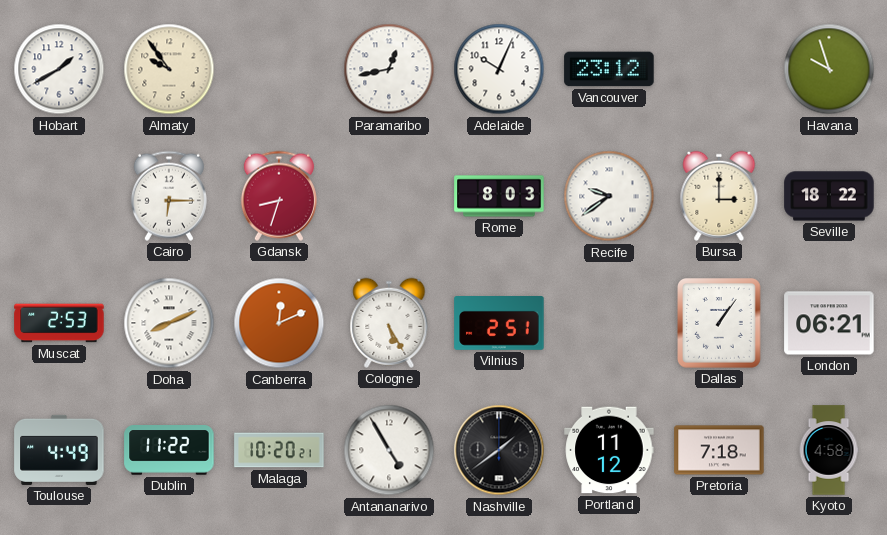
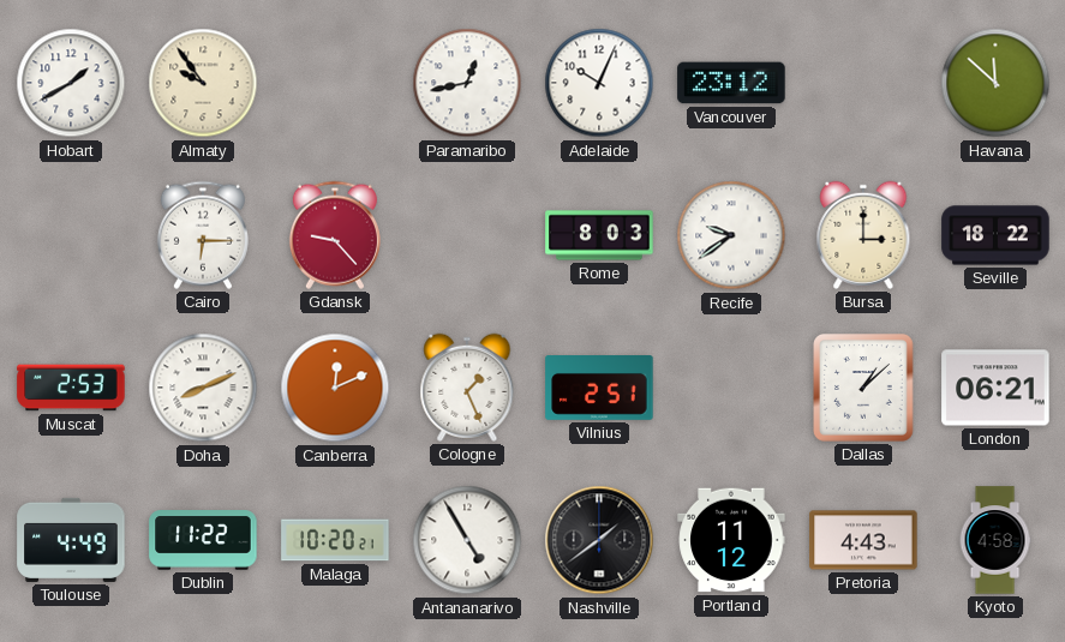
Havana: 9:57 -> 11:52
Gdansk: 8:33 -> 9:23
Cologne: 5:25 -> 1:26
Dallas: 1:06 -> 1:08
Pretoria: 7:18 -> 4:43
